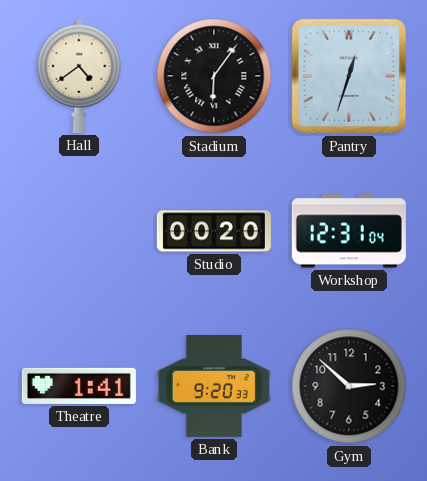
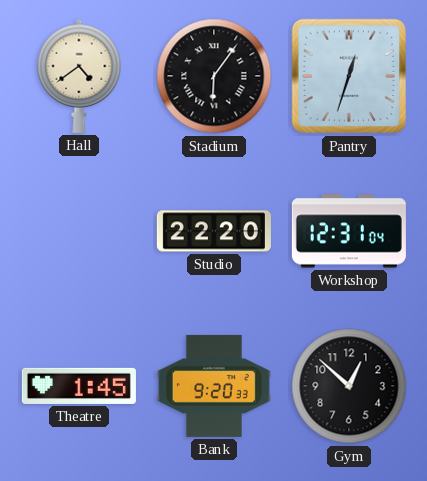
Studio: 00:20 -> 22:20
Theatre: 1:41 -> 1:45
Gym: 2:52 -> 12:52
